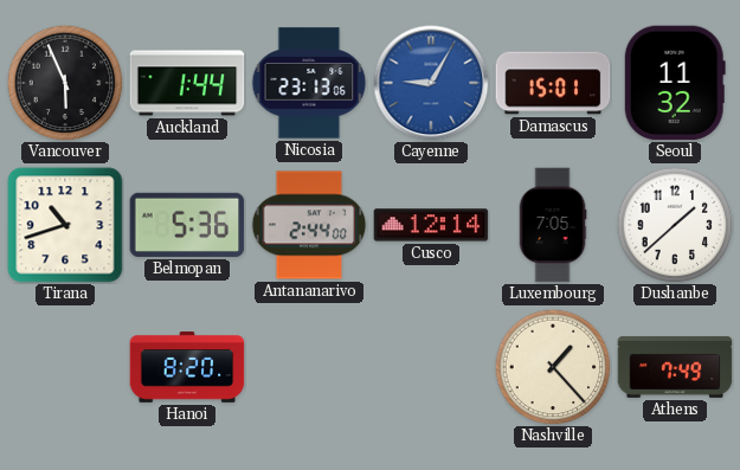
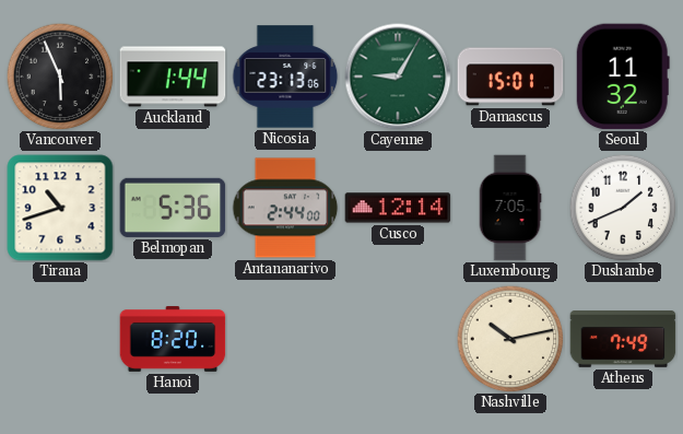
Cayenne dial: blue -> green
Dushanbe: 1:38 -> 1:41
Nashville: 1:23 -> 10:13
